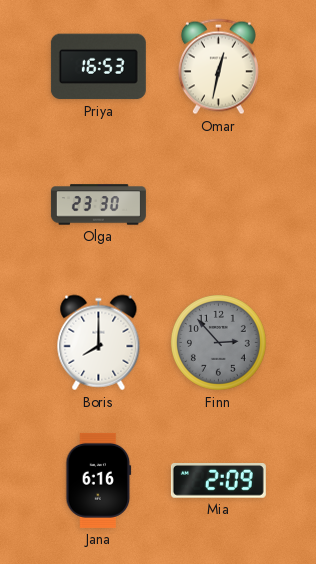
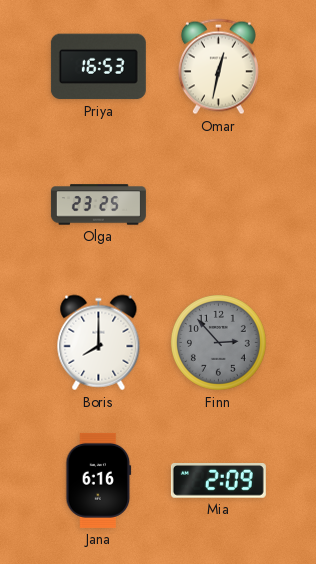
Olga: 23:30 -> 23:25
